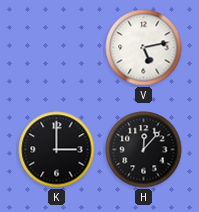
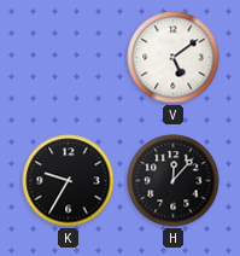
V: 5:13 -> 5:09
K: 3:00 -> 9:35
